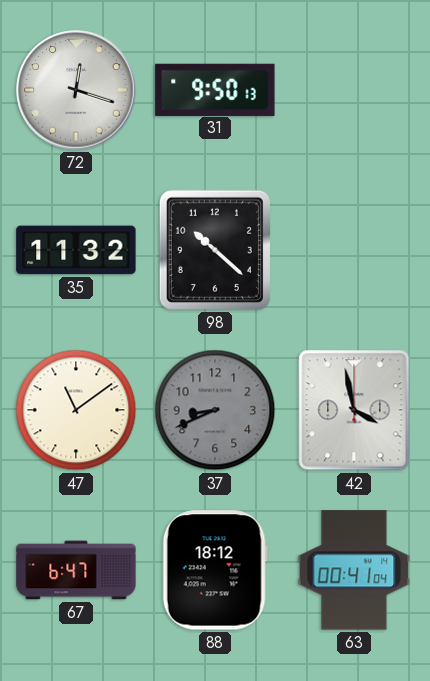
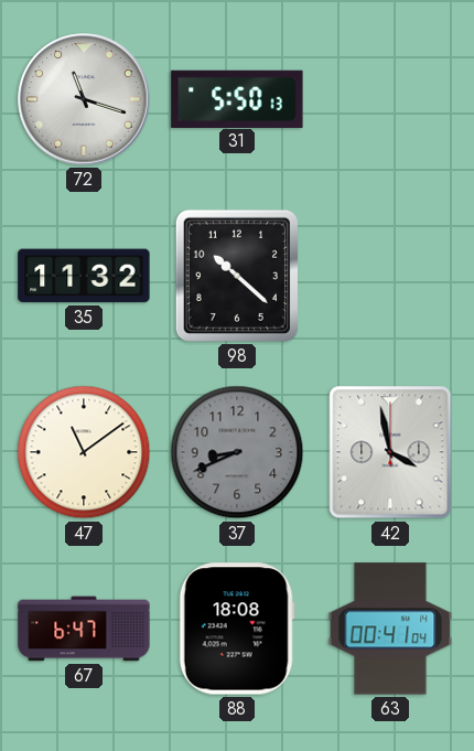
72: 12:18 -> 11:18
31: 9:50 -> 5:50
88: 18:12 -> 18:08
